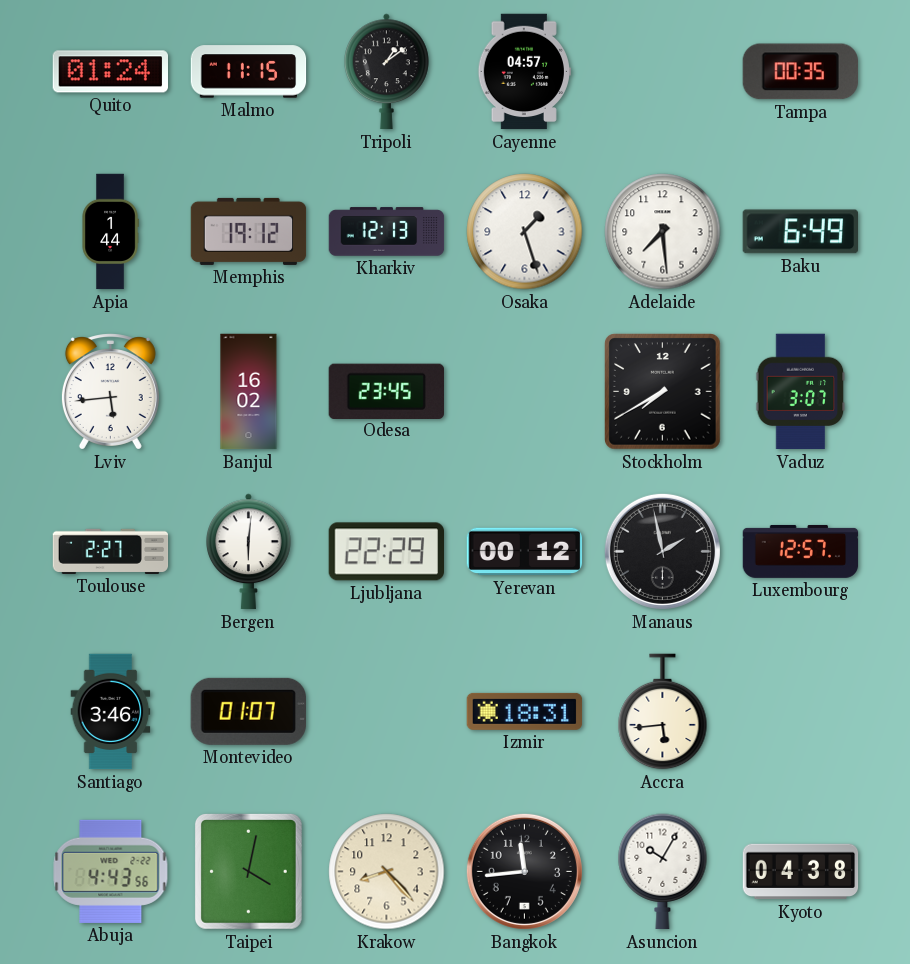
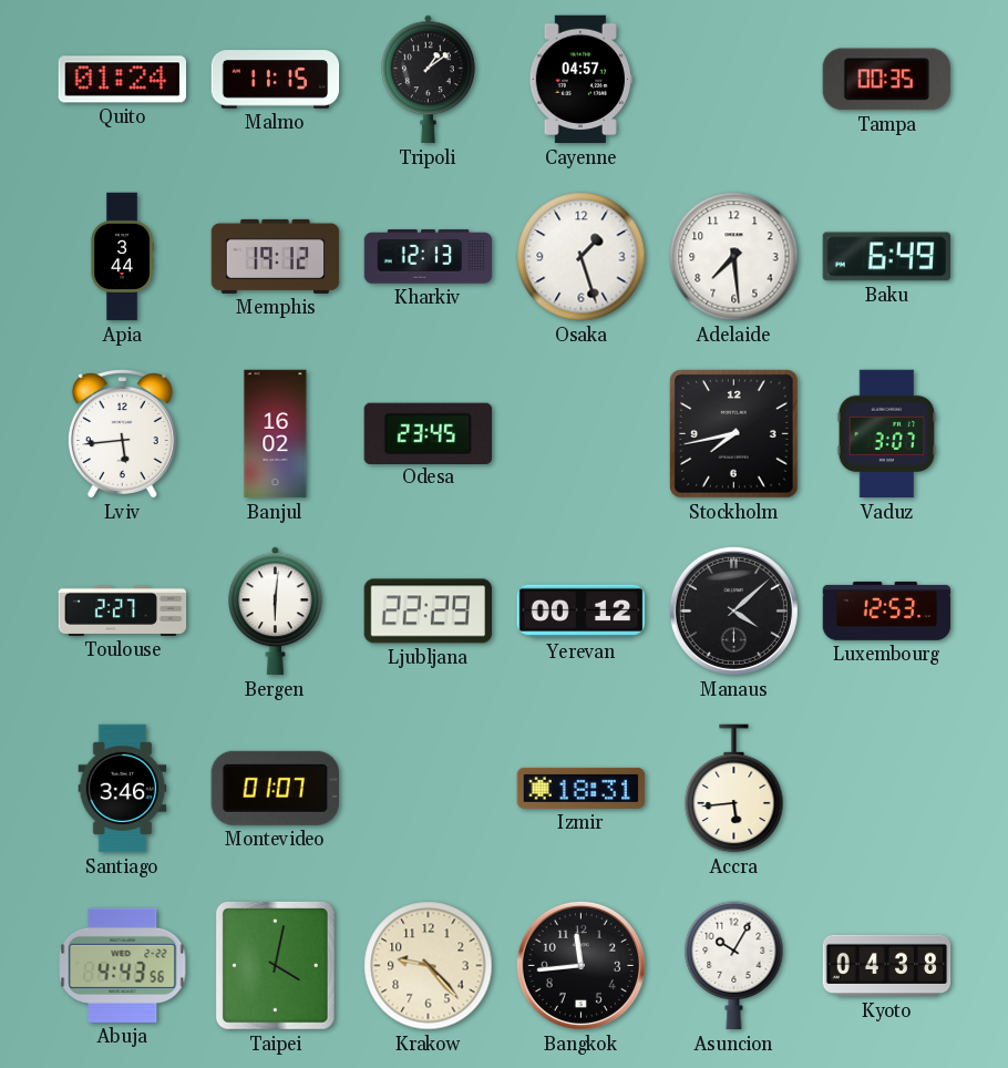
Apia: 1:44 -> 3:44
Stockholm: 7:40 -> 7:43
Manaus: 1:58 -> 4:08
Luxembourg: 12:57 -> 12:53
Krakow: 8:23 -> 9:23
